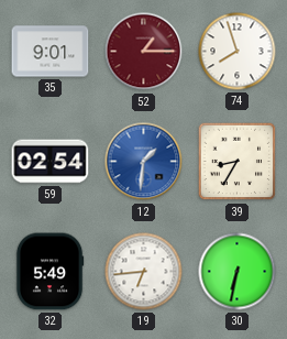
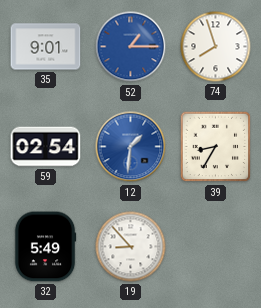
52 dial: burgundy -> blue
19: 6:44 -> 8:53
30: 6:32 -> none
